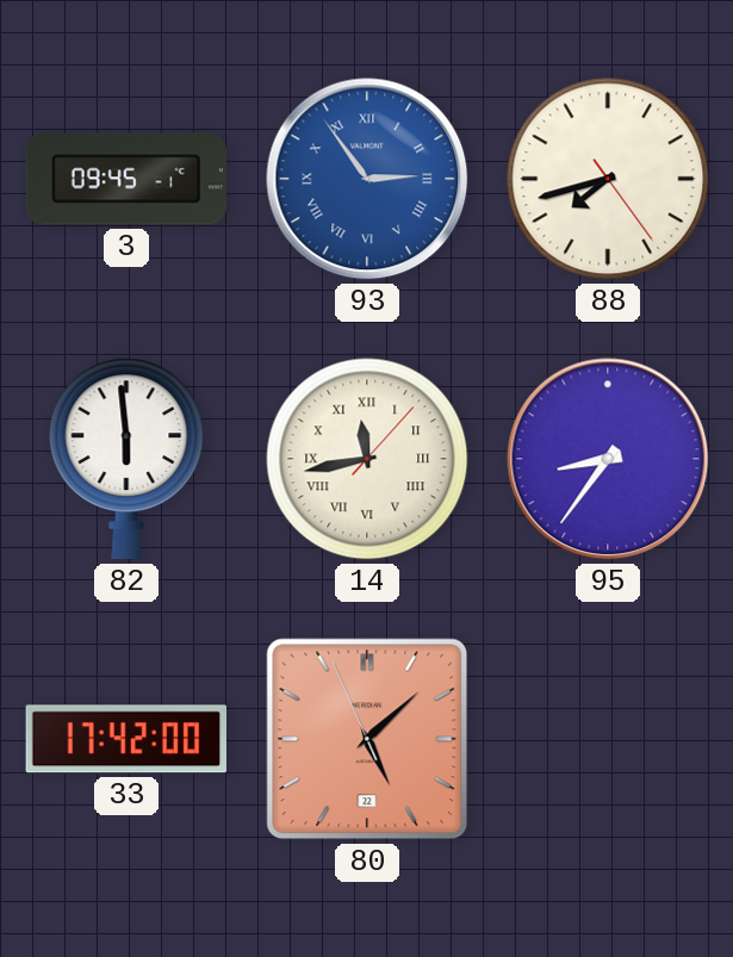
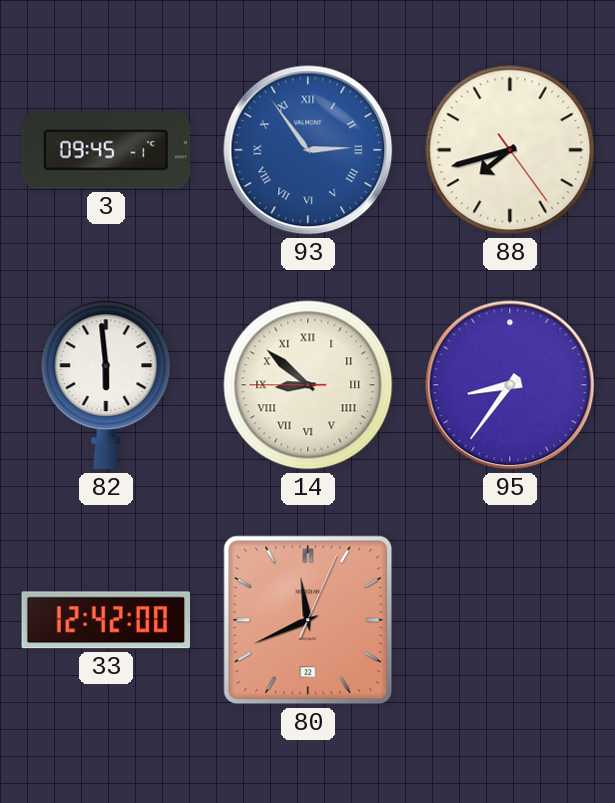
14: 11:43 -> 8:51
33: 17:42 -> 12:42
80: 5:07 -> 11:41
